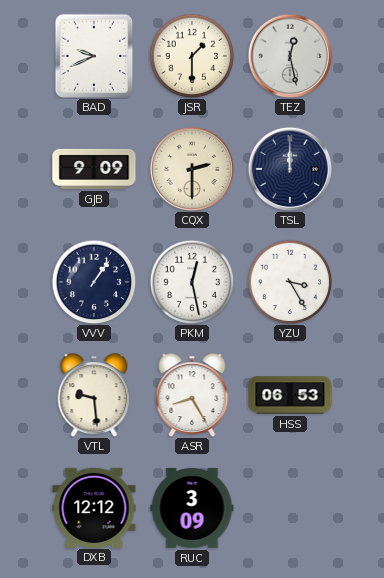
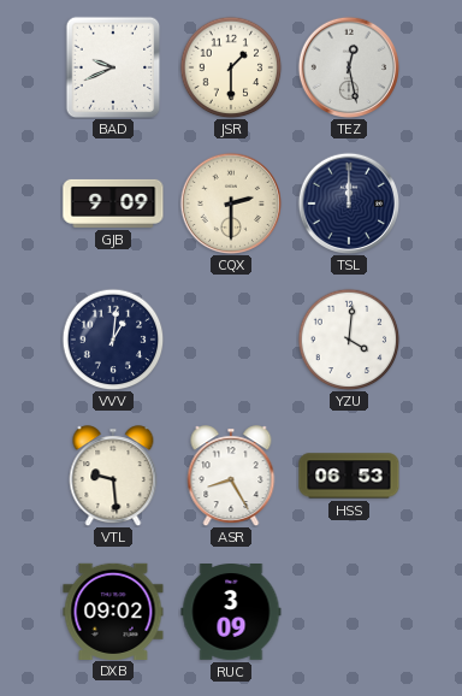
VVV: 1:06 -> 1:01
PKM: 12:28 -> none
YZU: 3:25 -> 4:01
DXB: 12:12 -> 09:02
